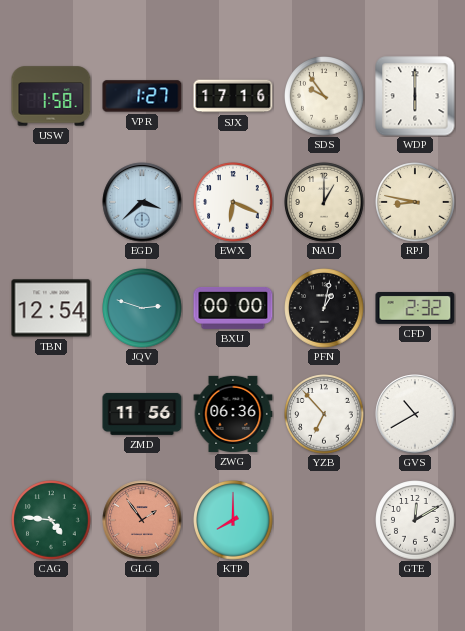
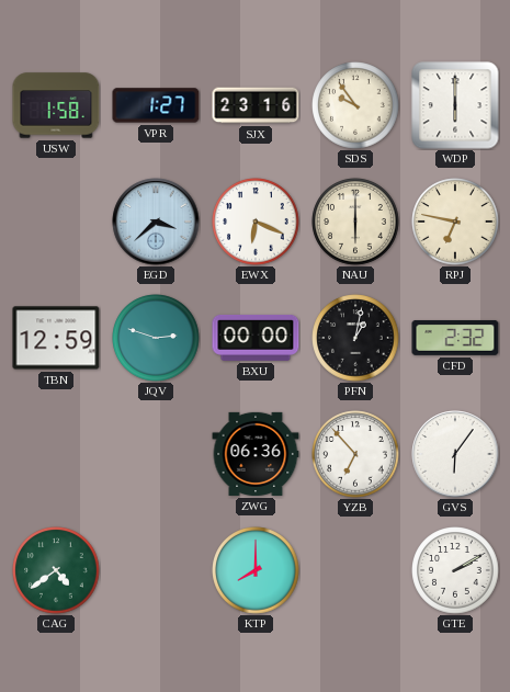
SJX: 17:16 -> 23:16
NAU: 1:00 -> 6:00
RPJ: 8:47 -> 6:47
TBN: 12:54 -> 12:59
ZMD: 11:56 -> none
GVS: 10:40 -> 6:06
CAG: 4:46 -> 4:39
GLG: 1:54 -> none
GTE: 12:10 -> 2:10
